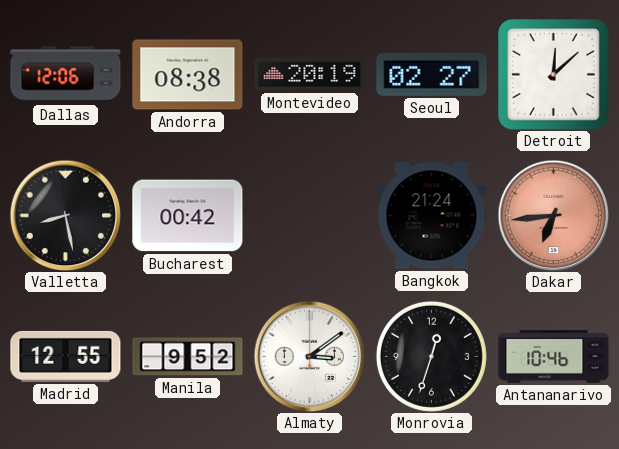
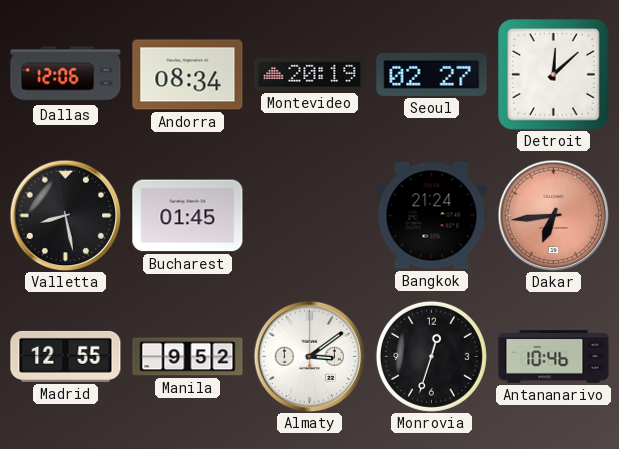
Andorra: 08:38 -> 08:34
Bucharest: 00:42 -> 01:45
